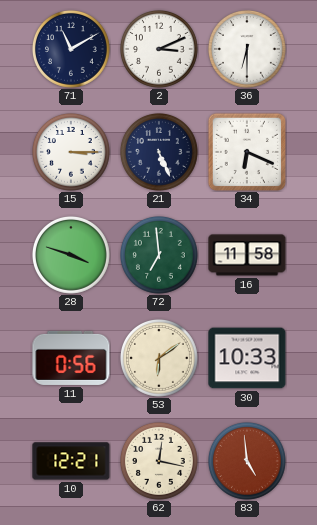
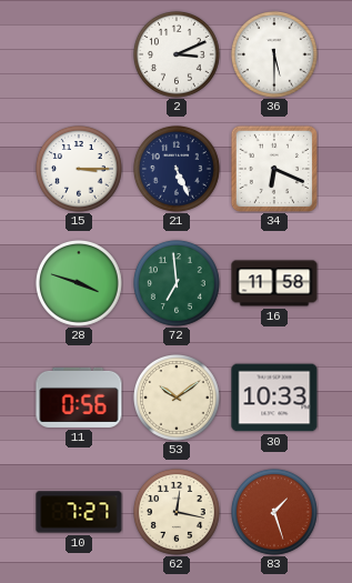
71: 11:10 -> none
36: 6:30 -> 5:30
53: 6:09 -> 10:09
10: 12:21 -> 7:27
83: 4:59 -> 1:27
